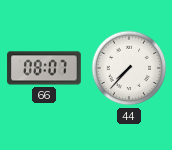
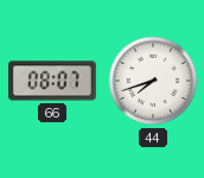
44: 7:37 -> 7:42
